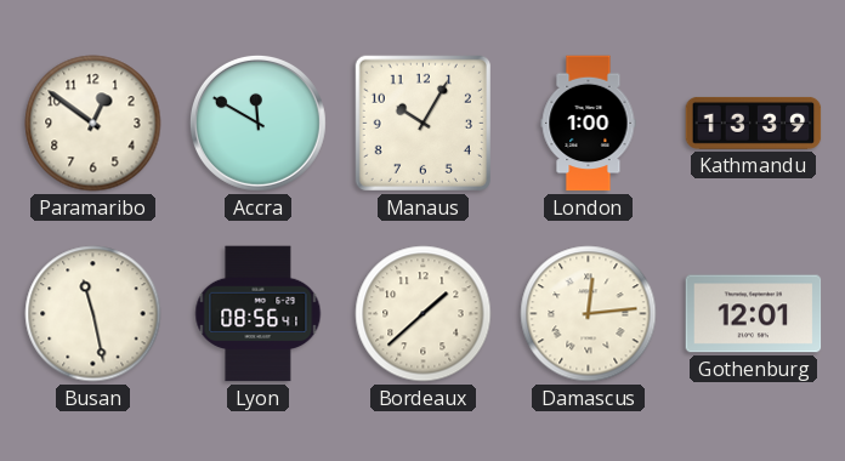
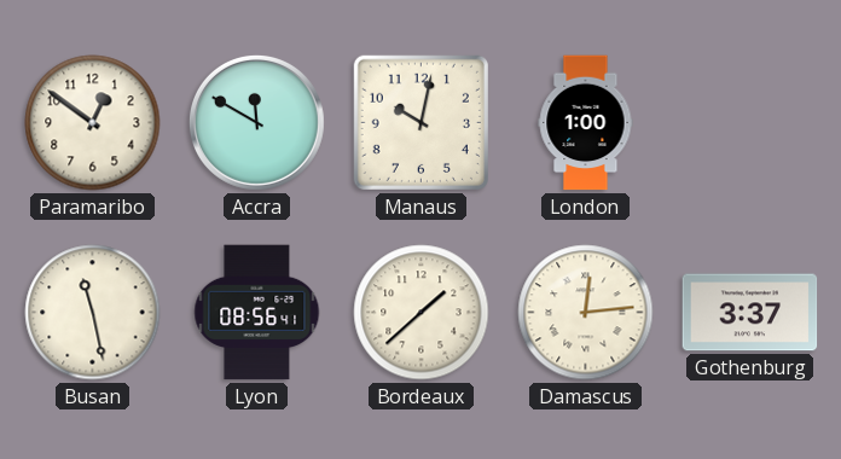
Manaus: 10:05 -> 10:02
Kathmandu: 13:39 -> none
Gothenburg: 12:01 -> 3:37
